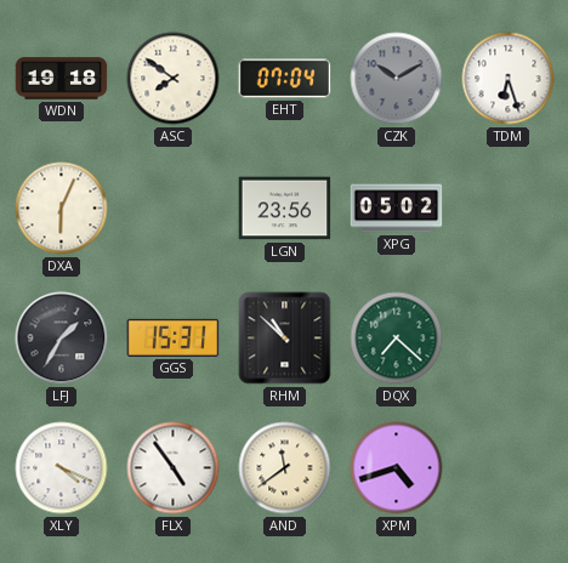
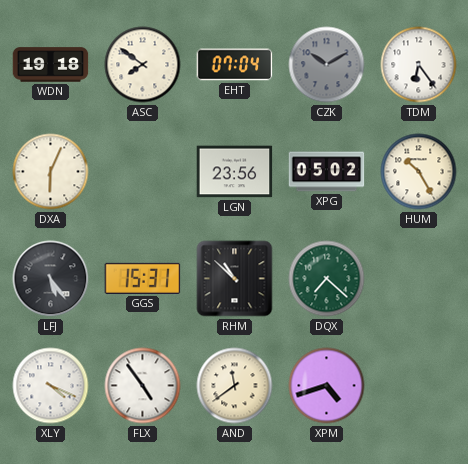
TDM: 6:27 -> 6:24
HUM: none -> 10:25
LFJ: 1:35 -> 5:24
